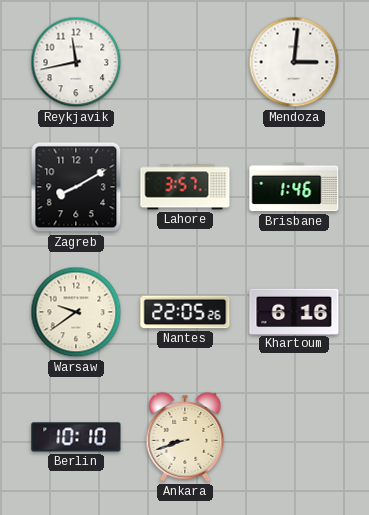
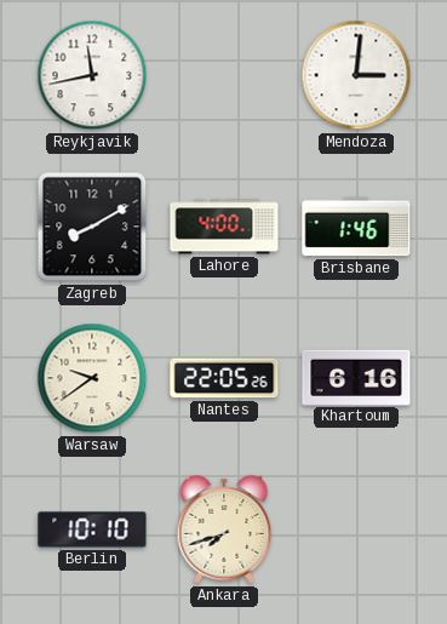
Lahore: 3:57 -> 4:00
Ankara: 8:42 -> 7:42
